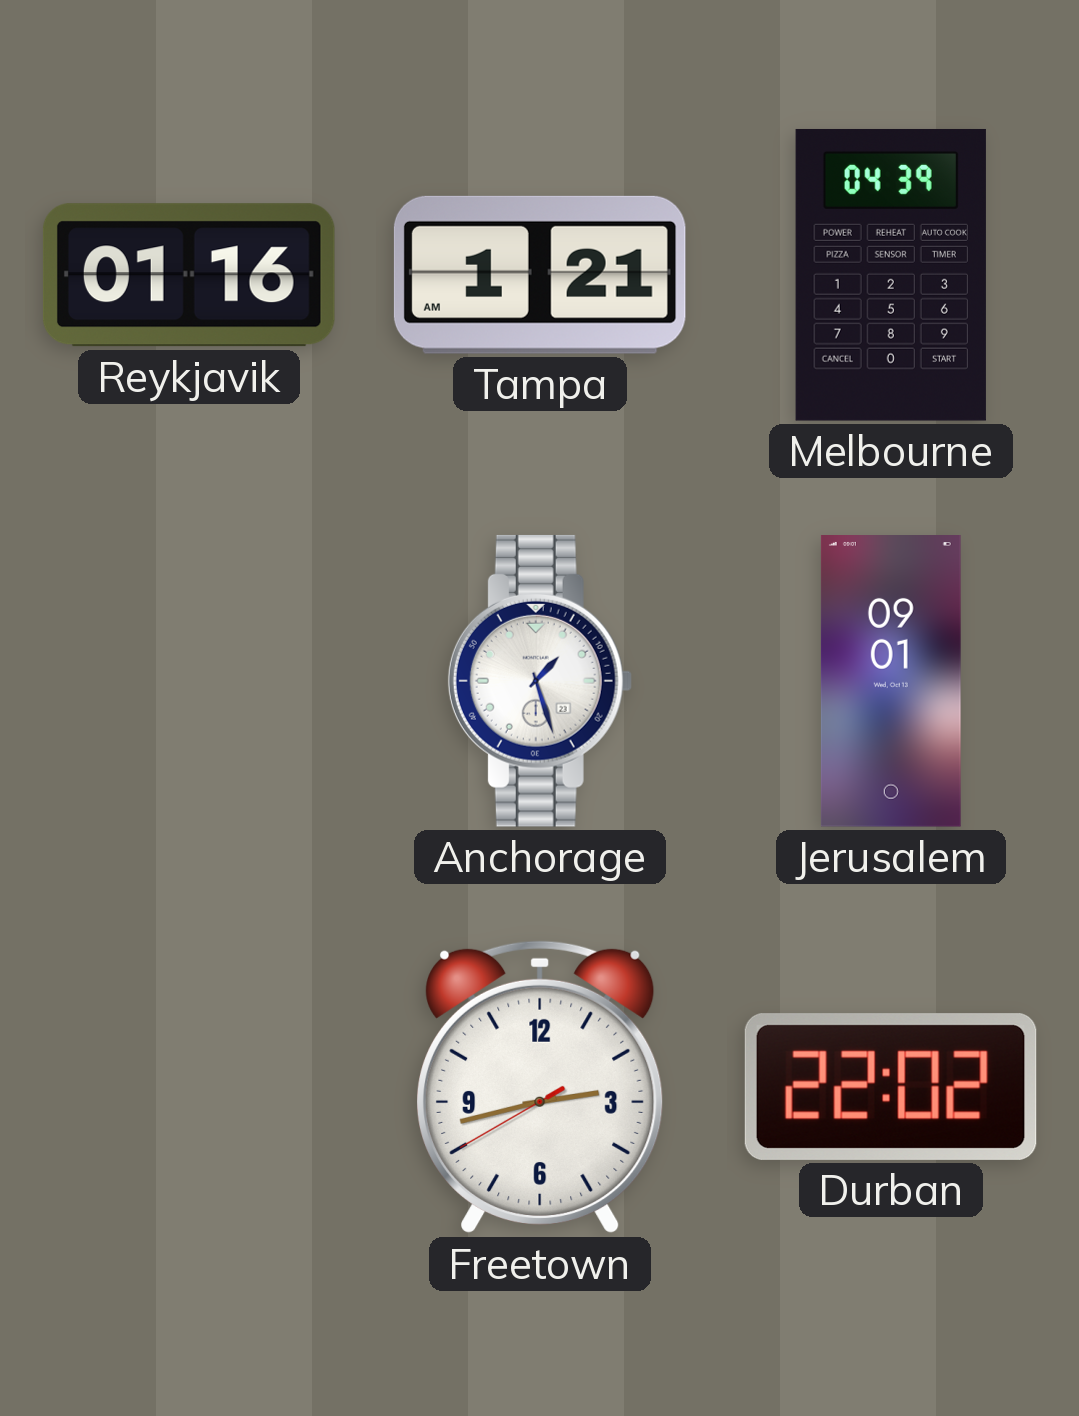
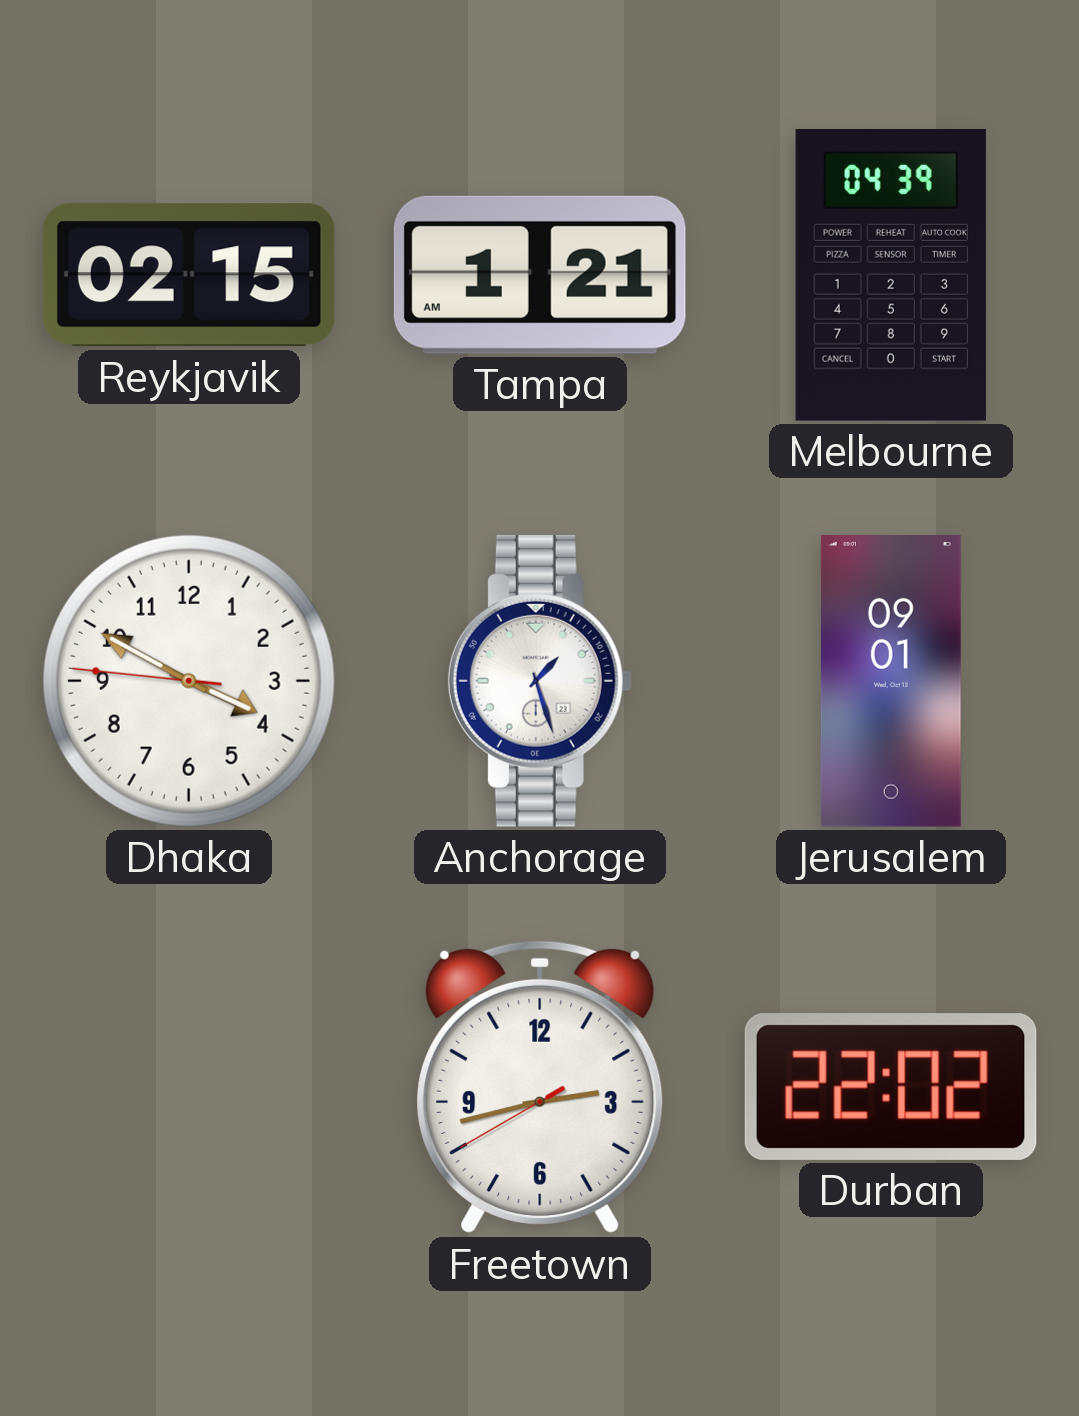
Reykjavik: 01:16 -> 02:15
Dhaka: none -> 3:49
